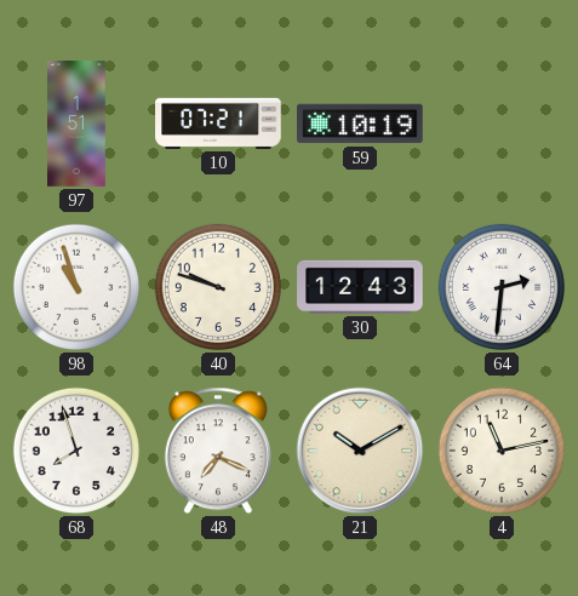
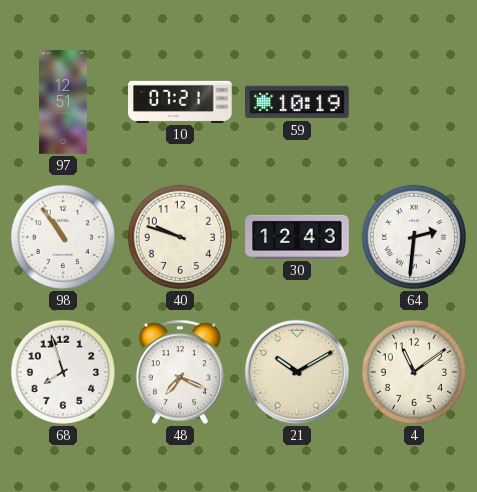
97: 1:51 -> 12:51
98: 10:57 -> 10:54
4: 11:13 -> 11:09
